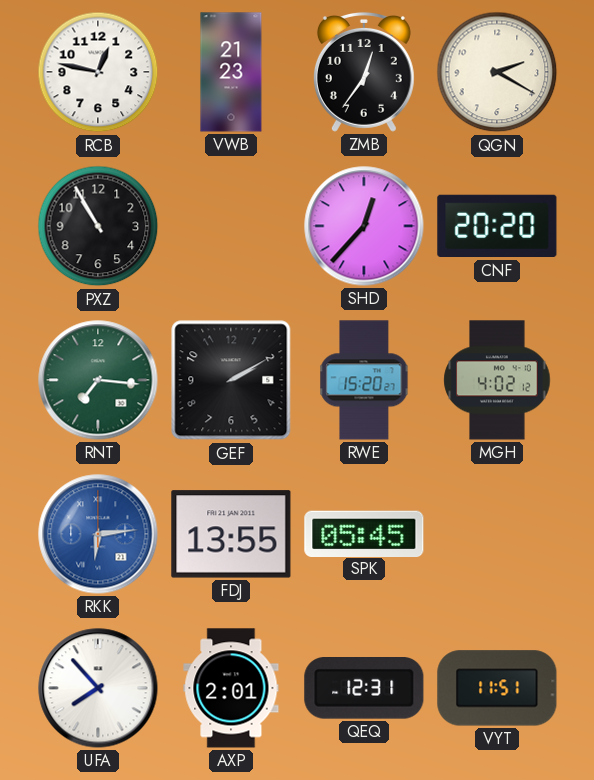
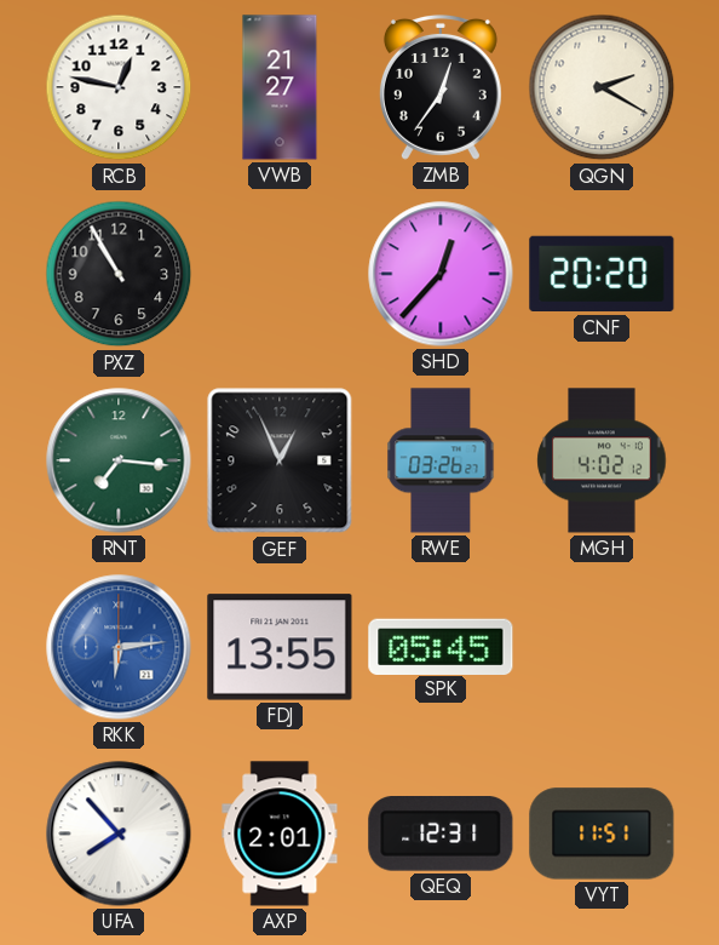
VWB: 21:23 -> 21:27
GEF: 2:10 -> 12:56
RWE: 15:20 -> 03:26
